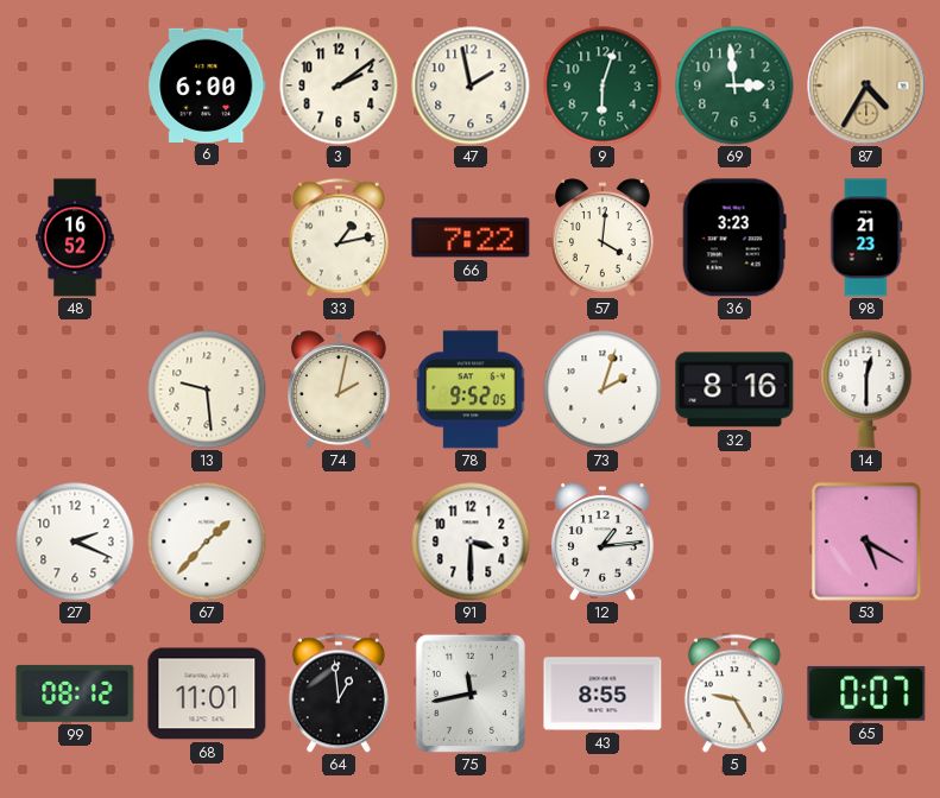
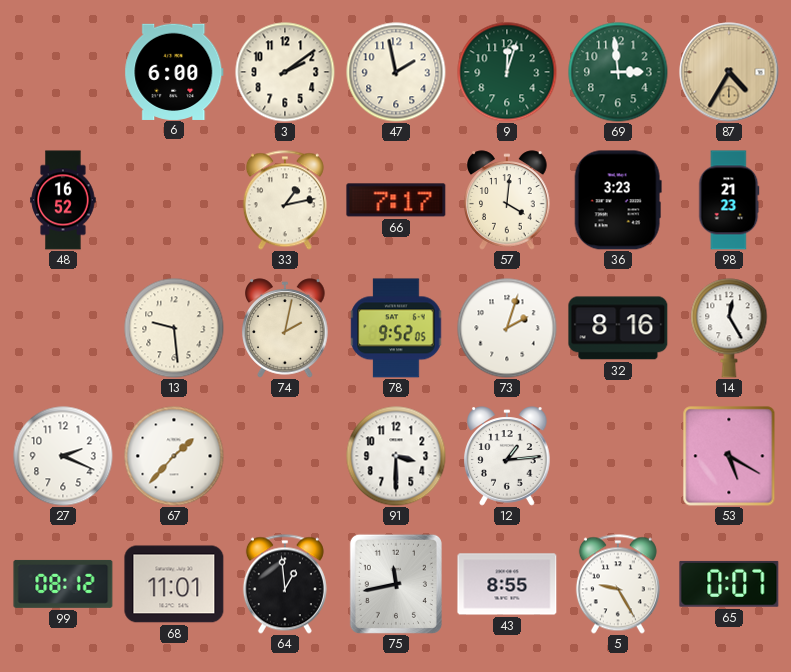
9: 6:03 -> 12:03
66: 7:22 -> 7:17
14: 12:30 -> 12:25
